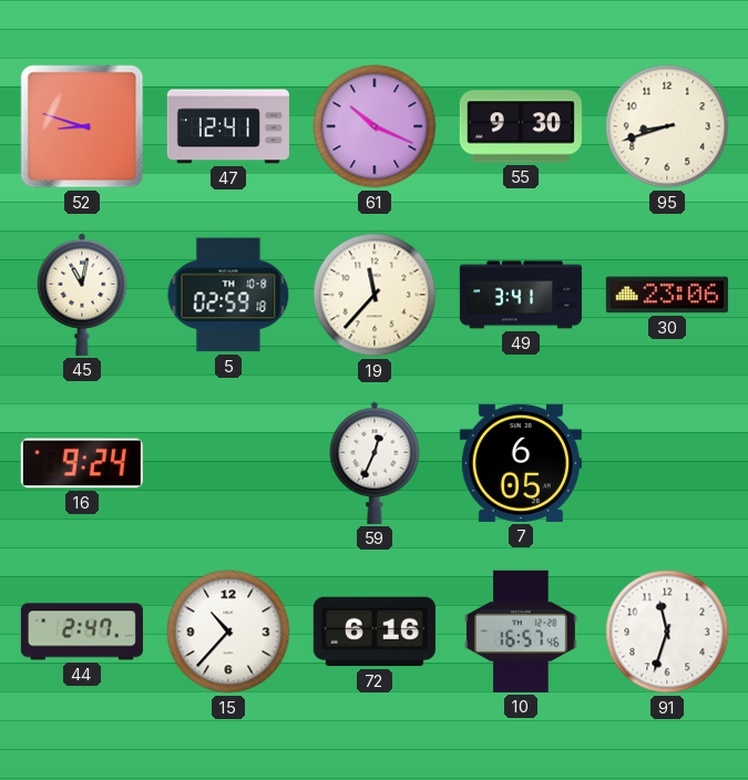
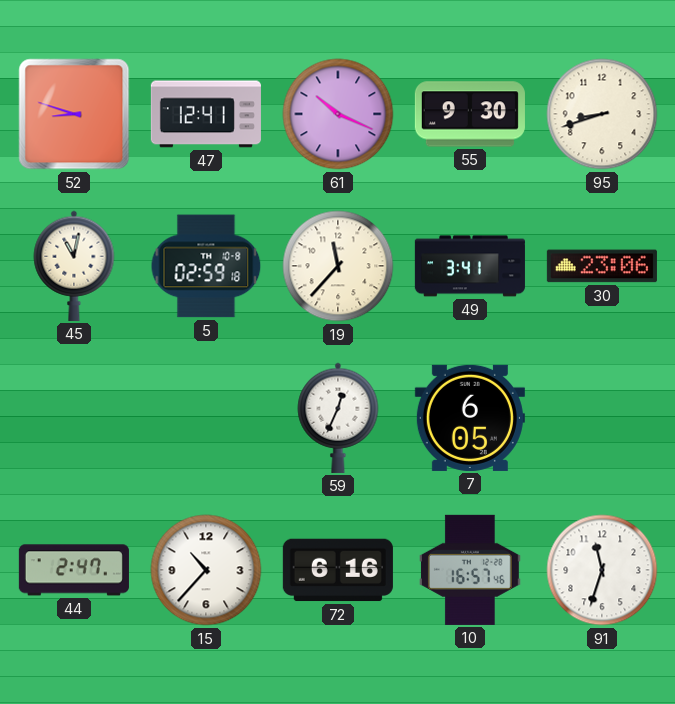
16: 9:24 -> none
